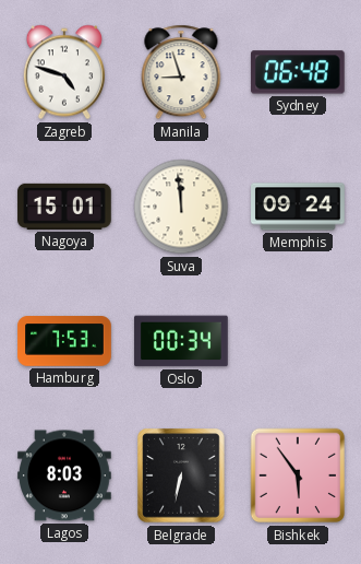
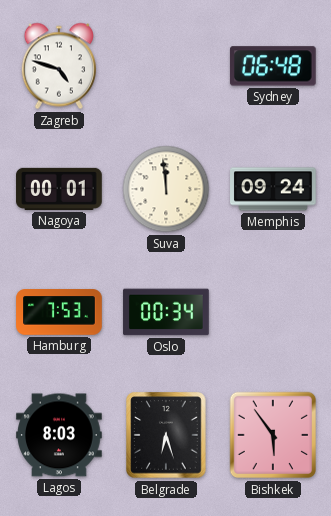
Manila: 8:57 -> none
Nagoya: 15:01 -> 00:01
Belgrade: 6:32 -> 6:27
